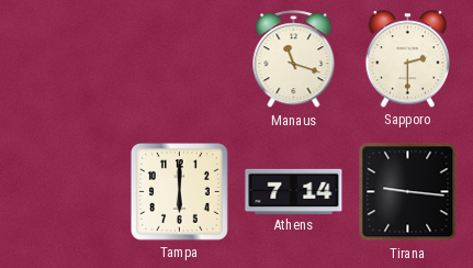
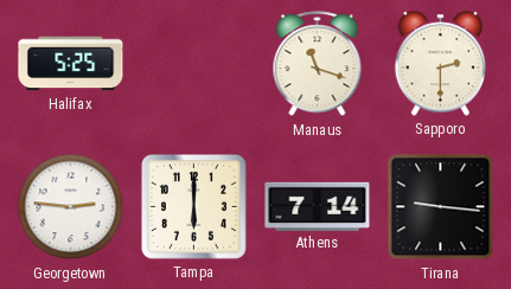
Halifax: none -> 5:25
Georgetown: none -> 2:46
